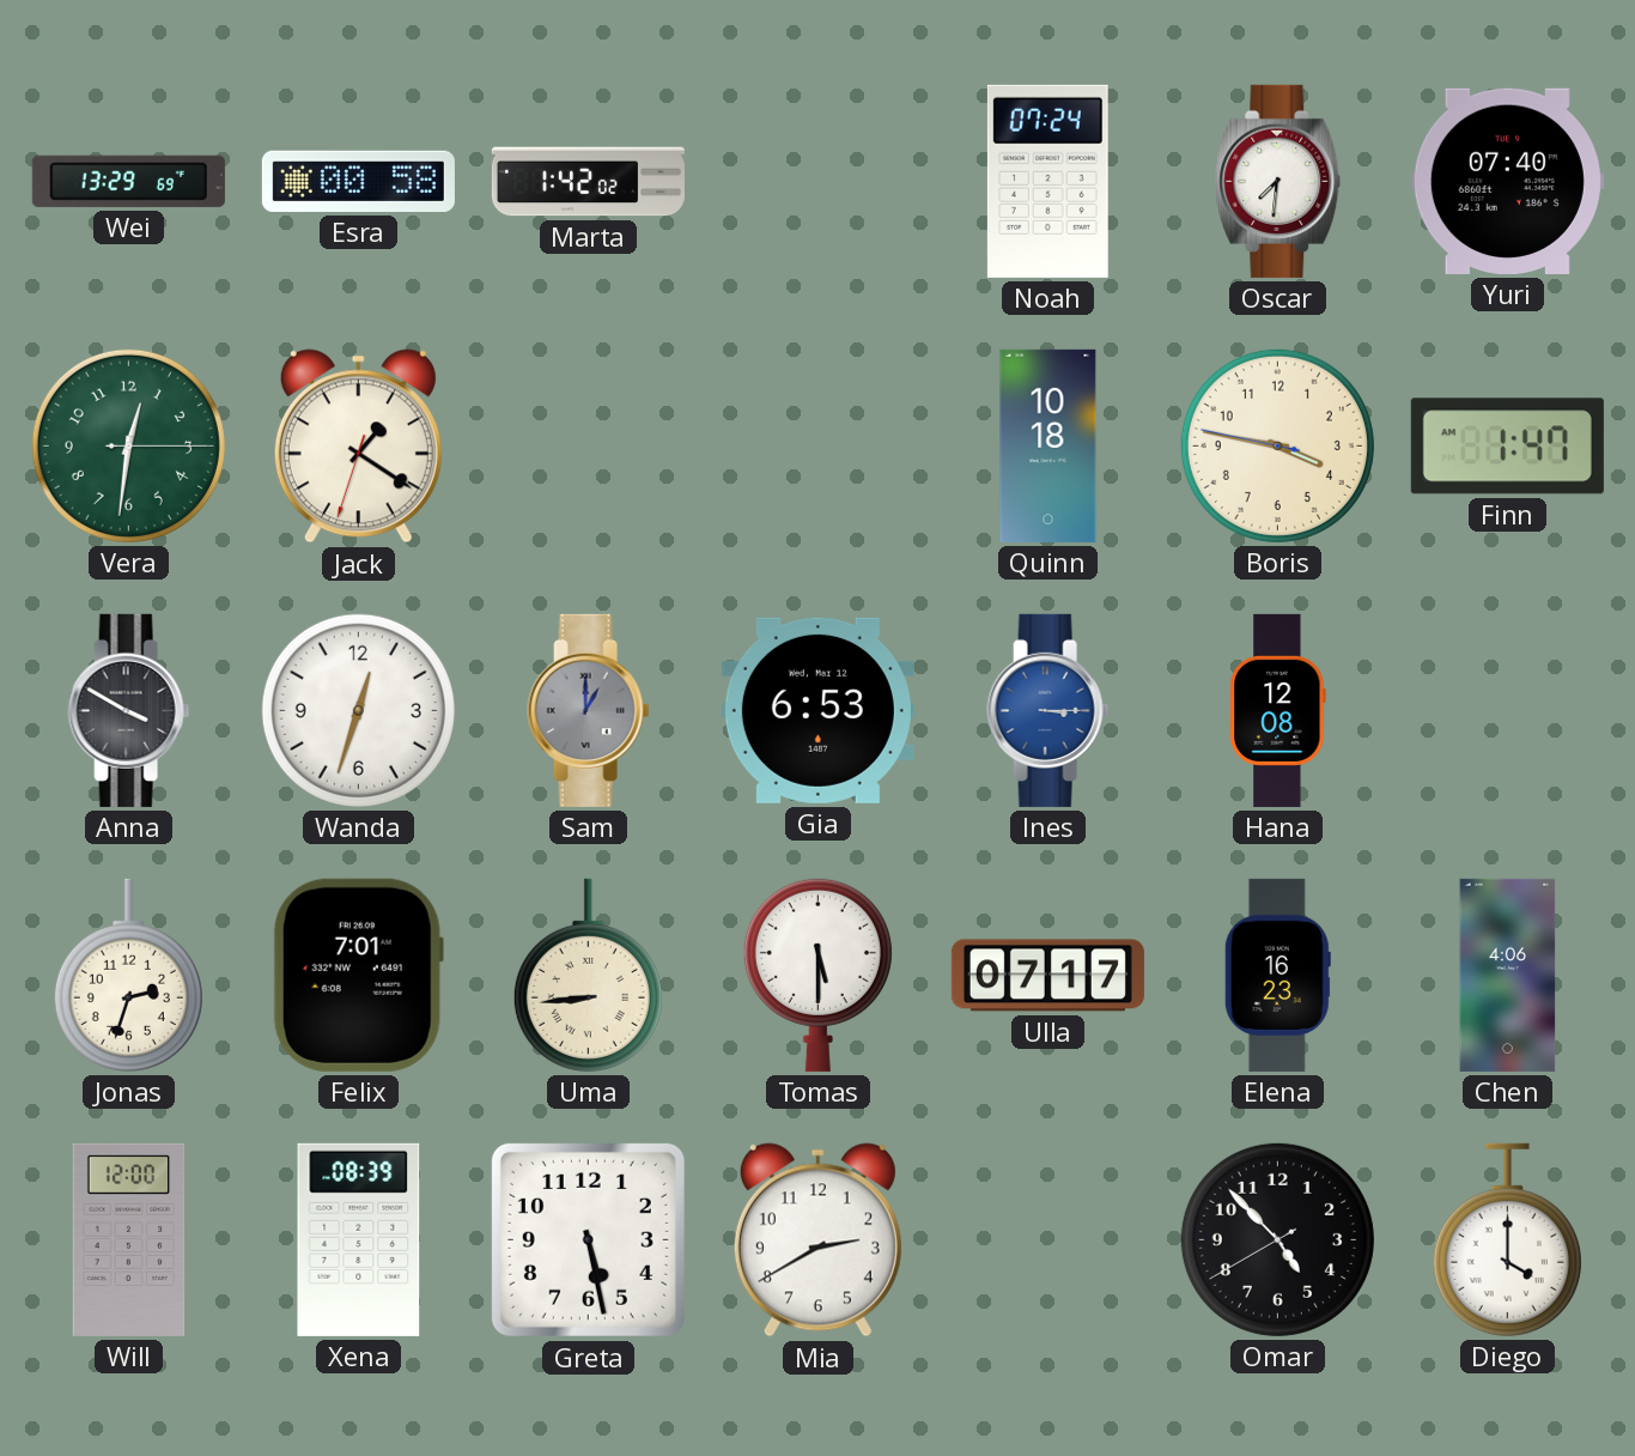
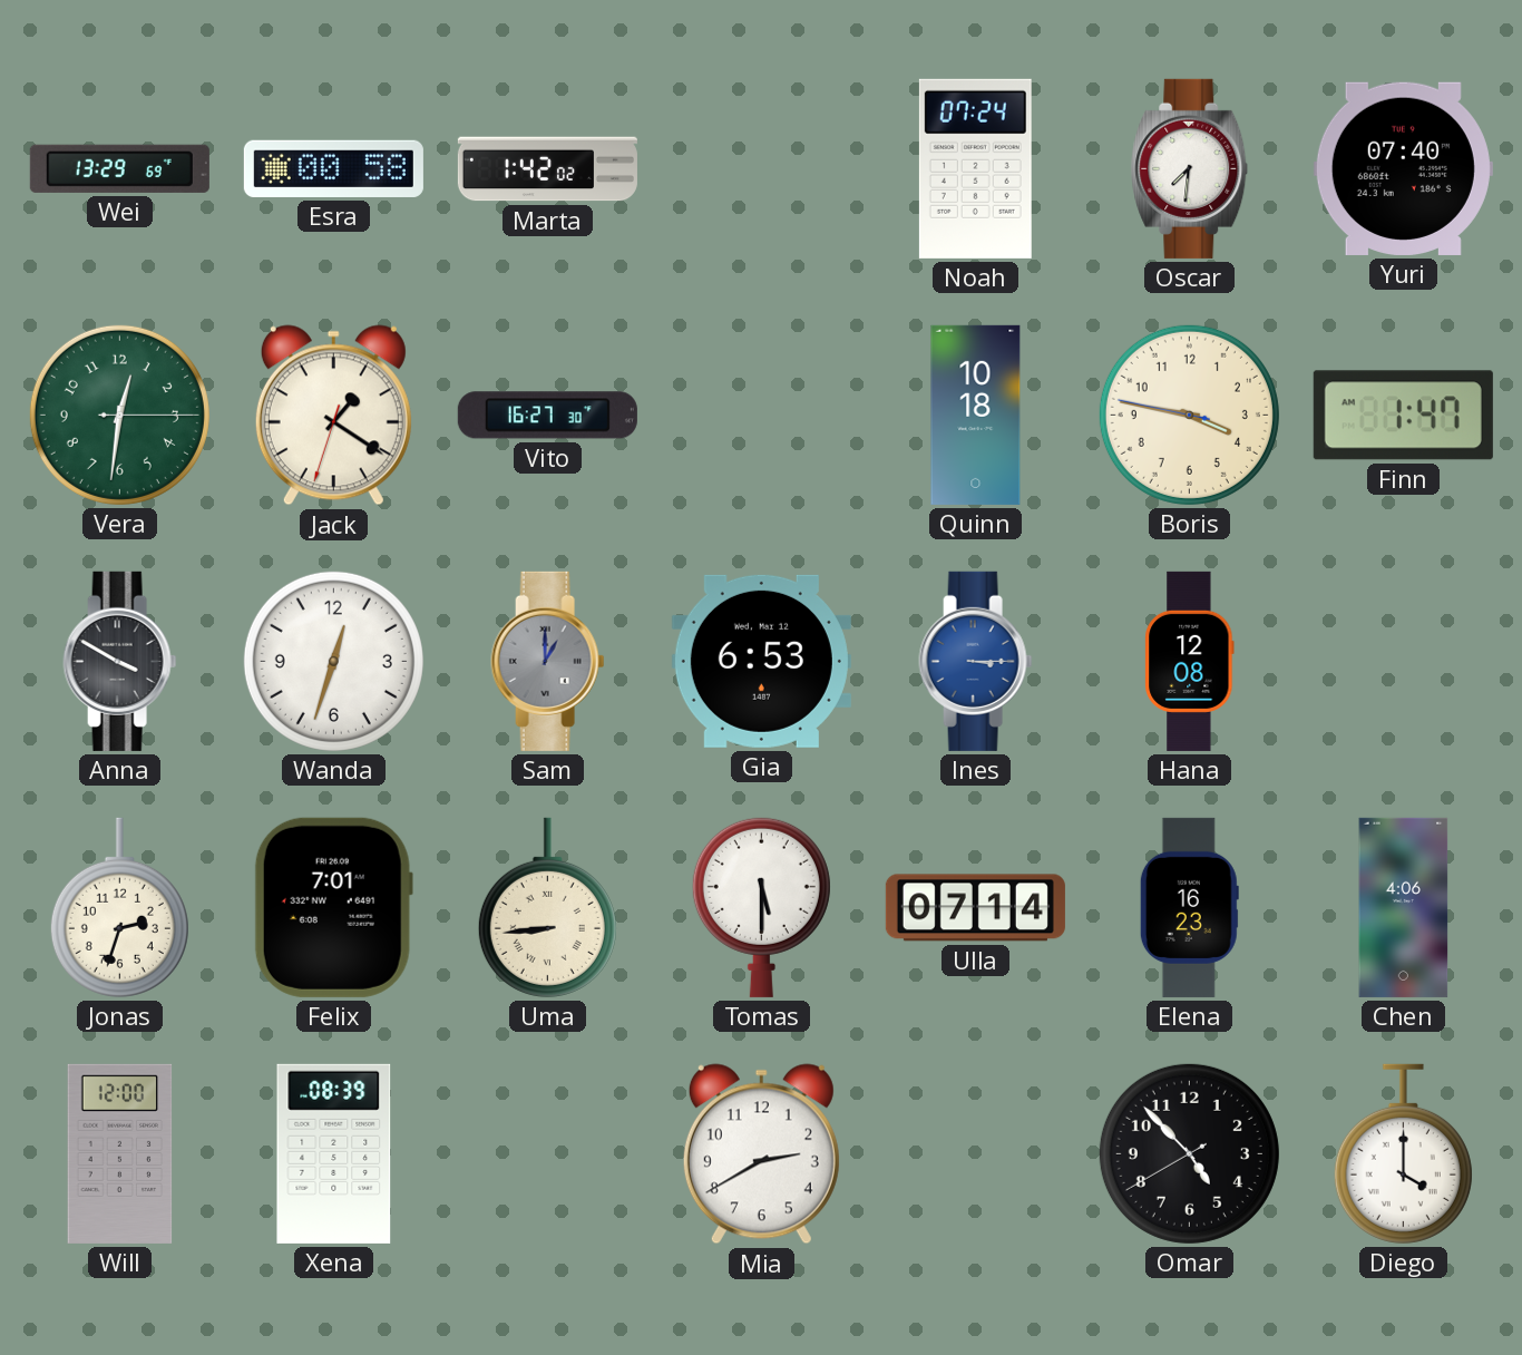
Vito: none -> 16:27
Ulla: 07:17 -> 07:14
Greta: 5:28 -> none
